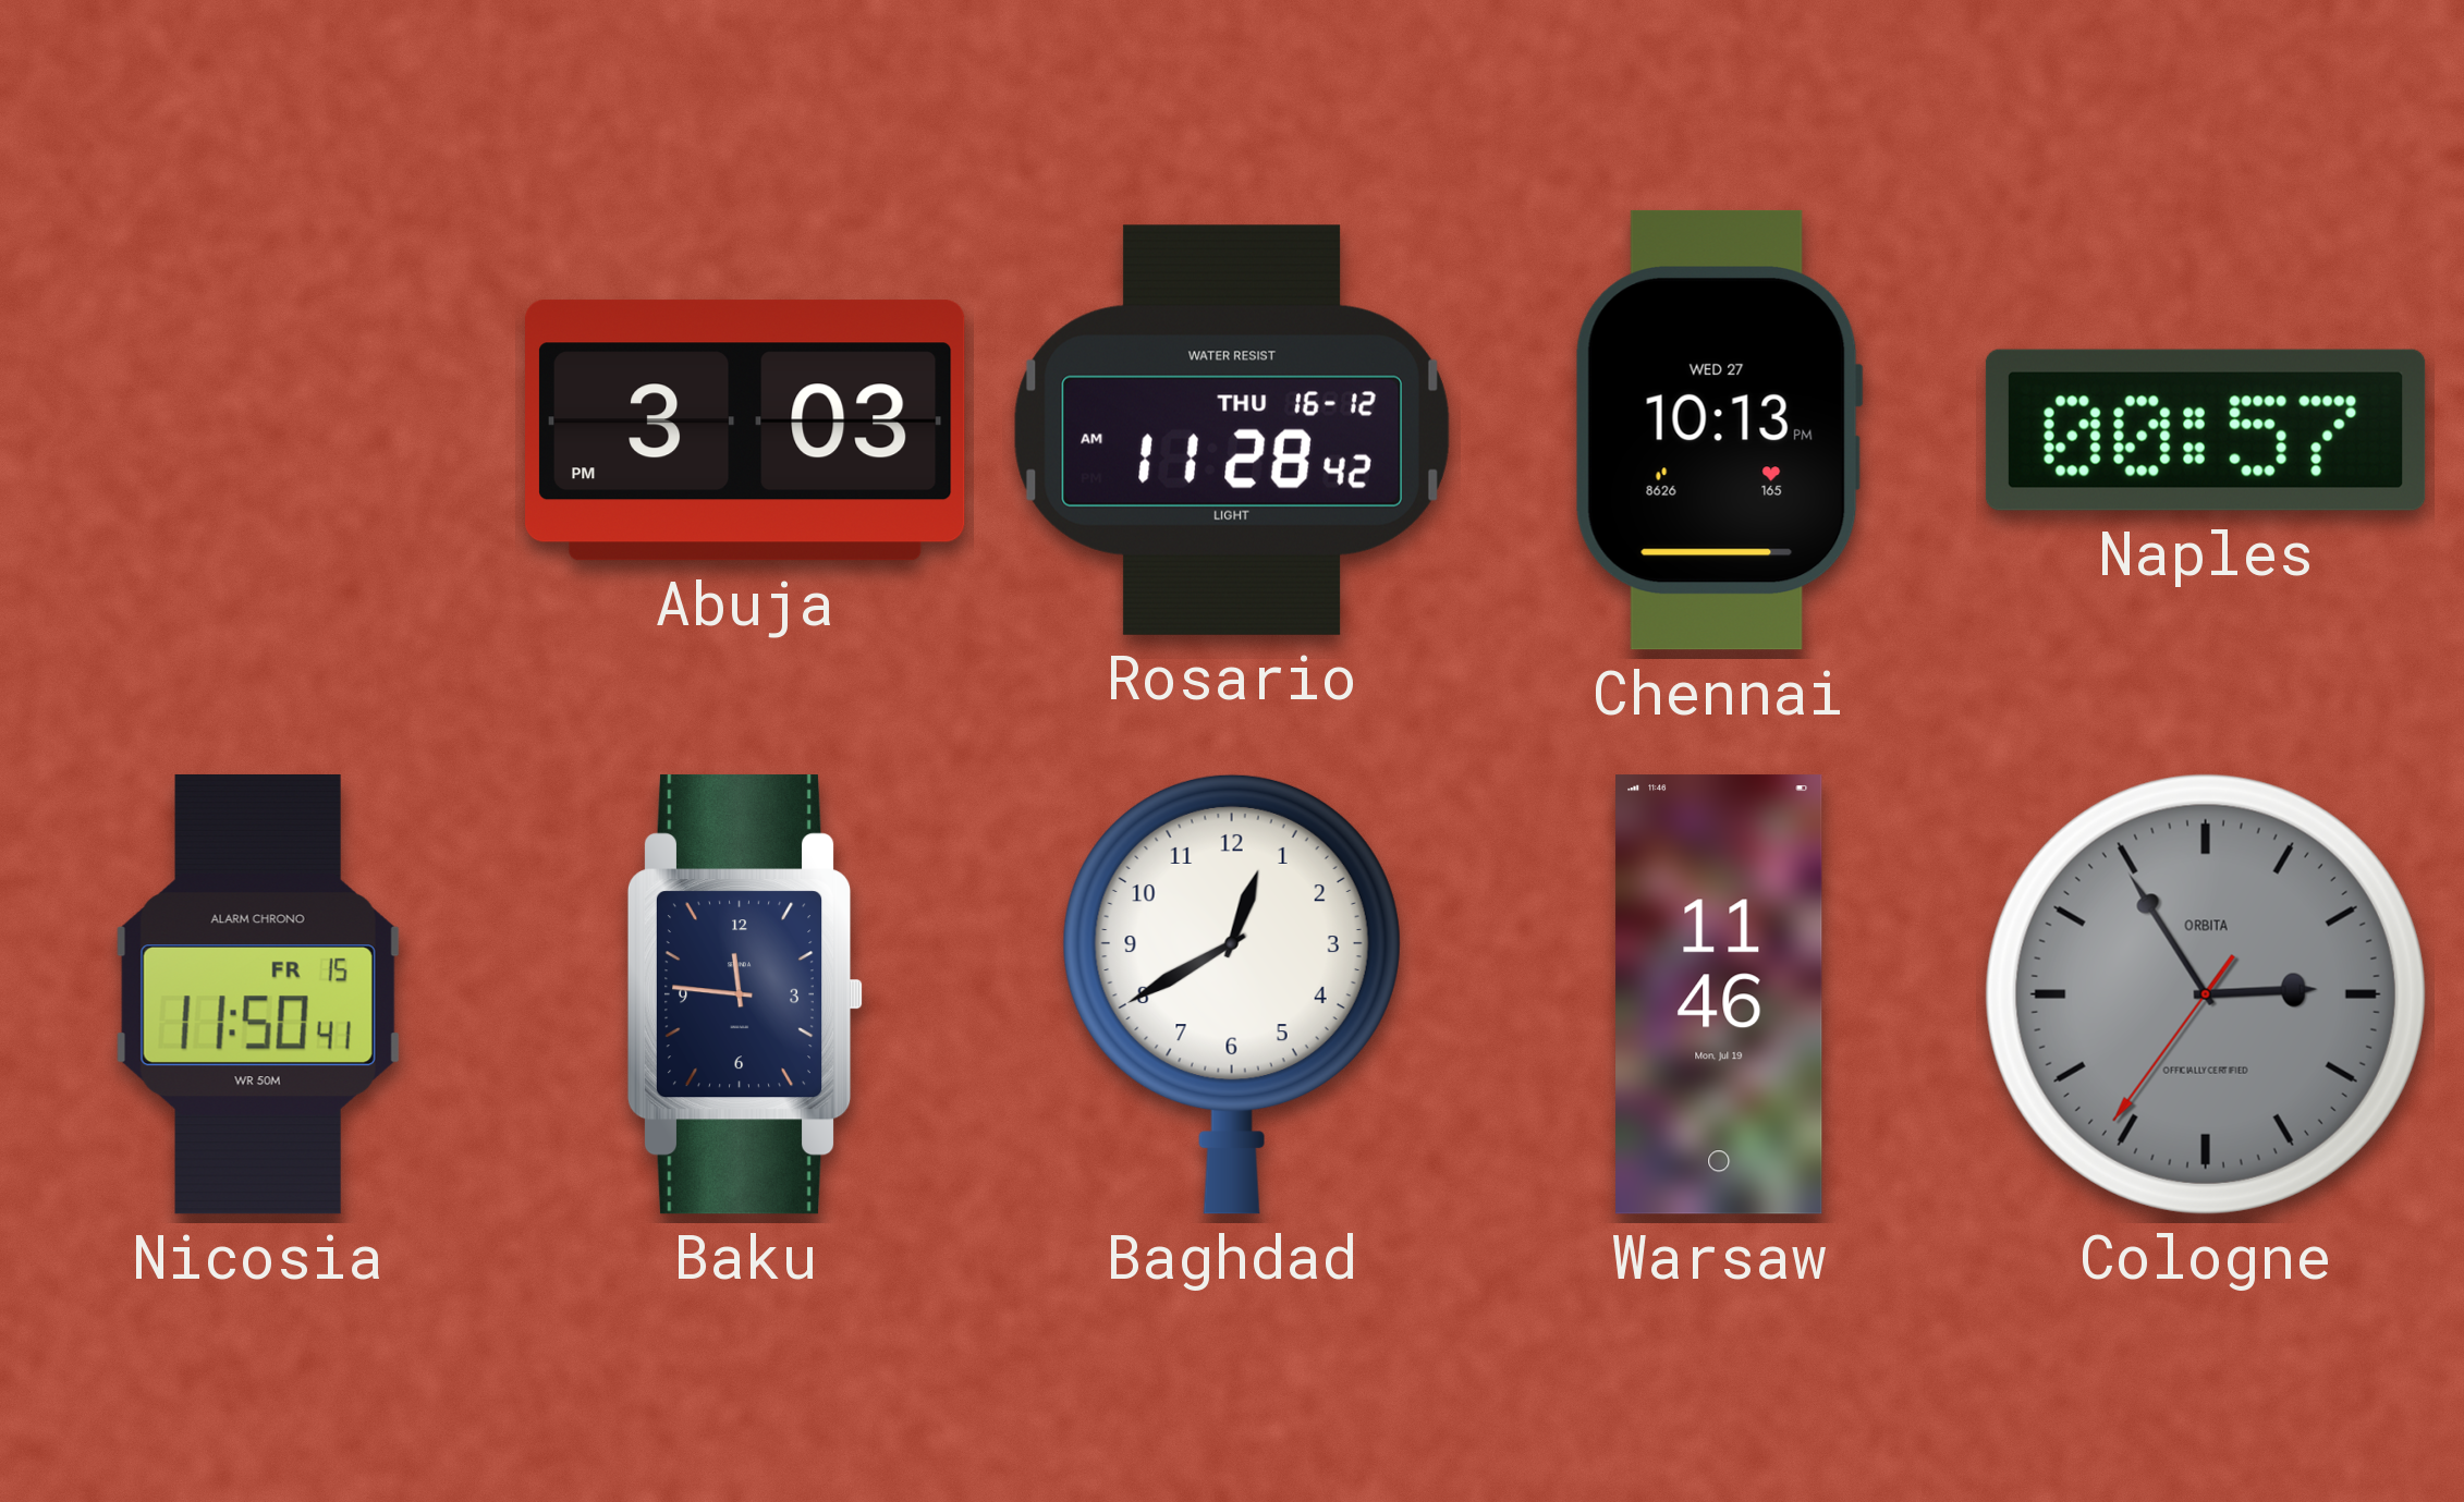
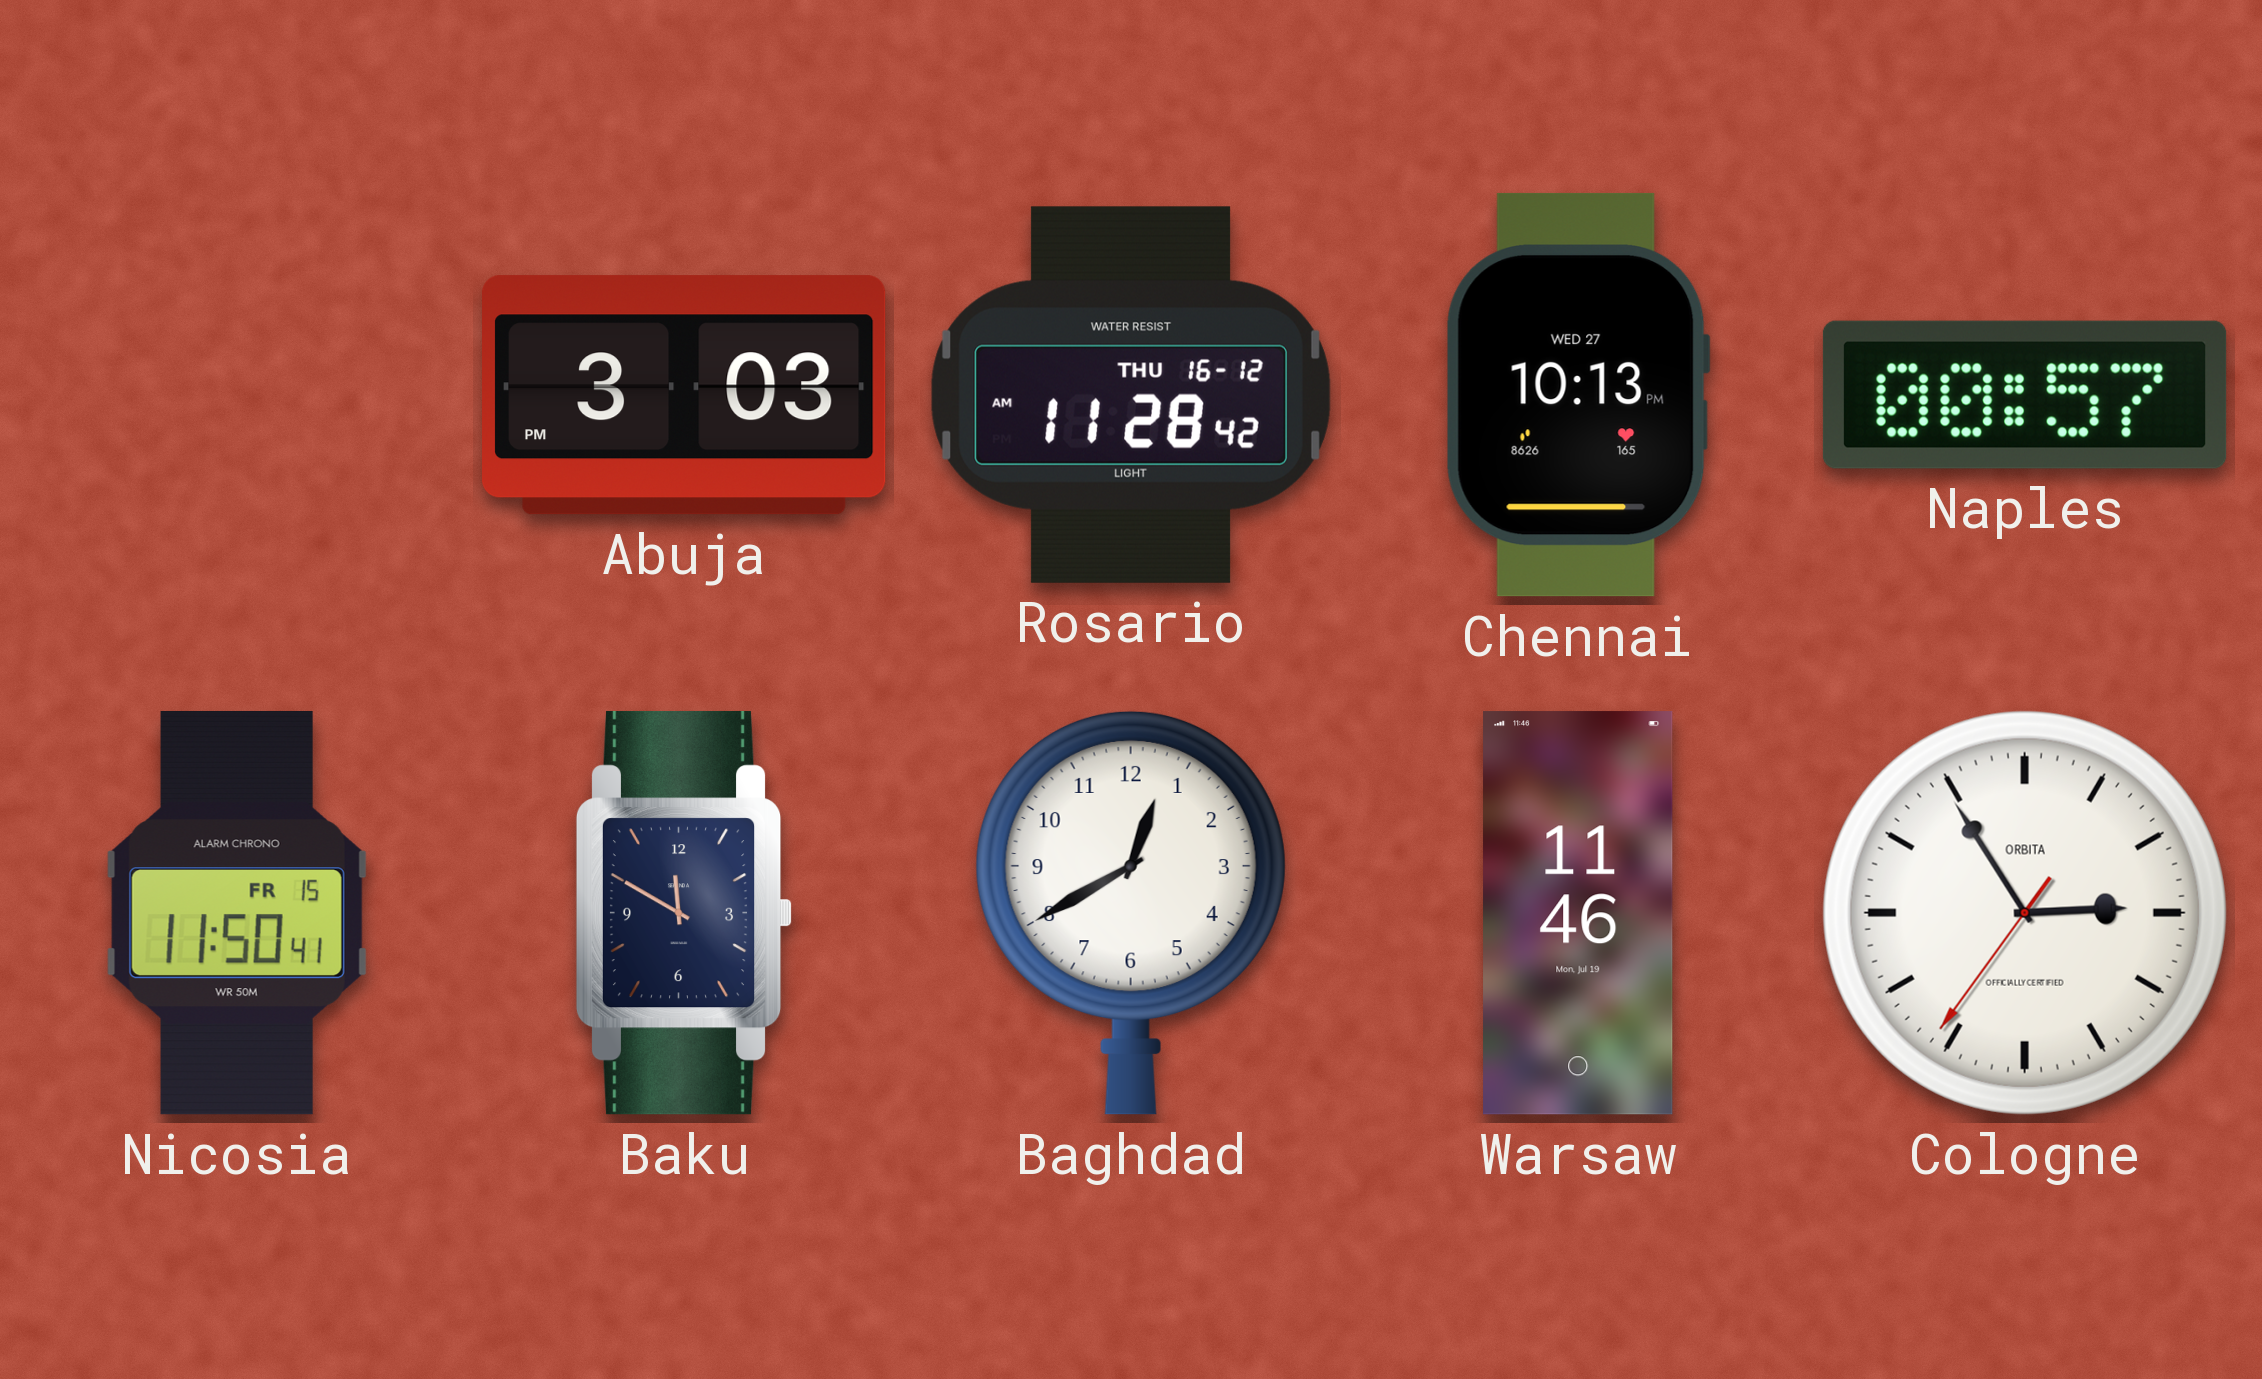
Baku: 11:46 -> 11:50
Cologne dial: grey -> white
